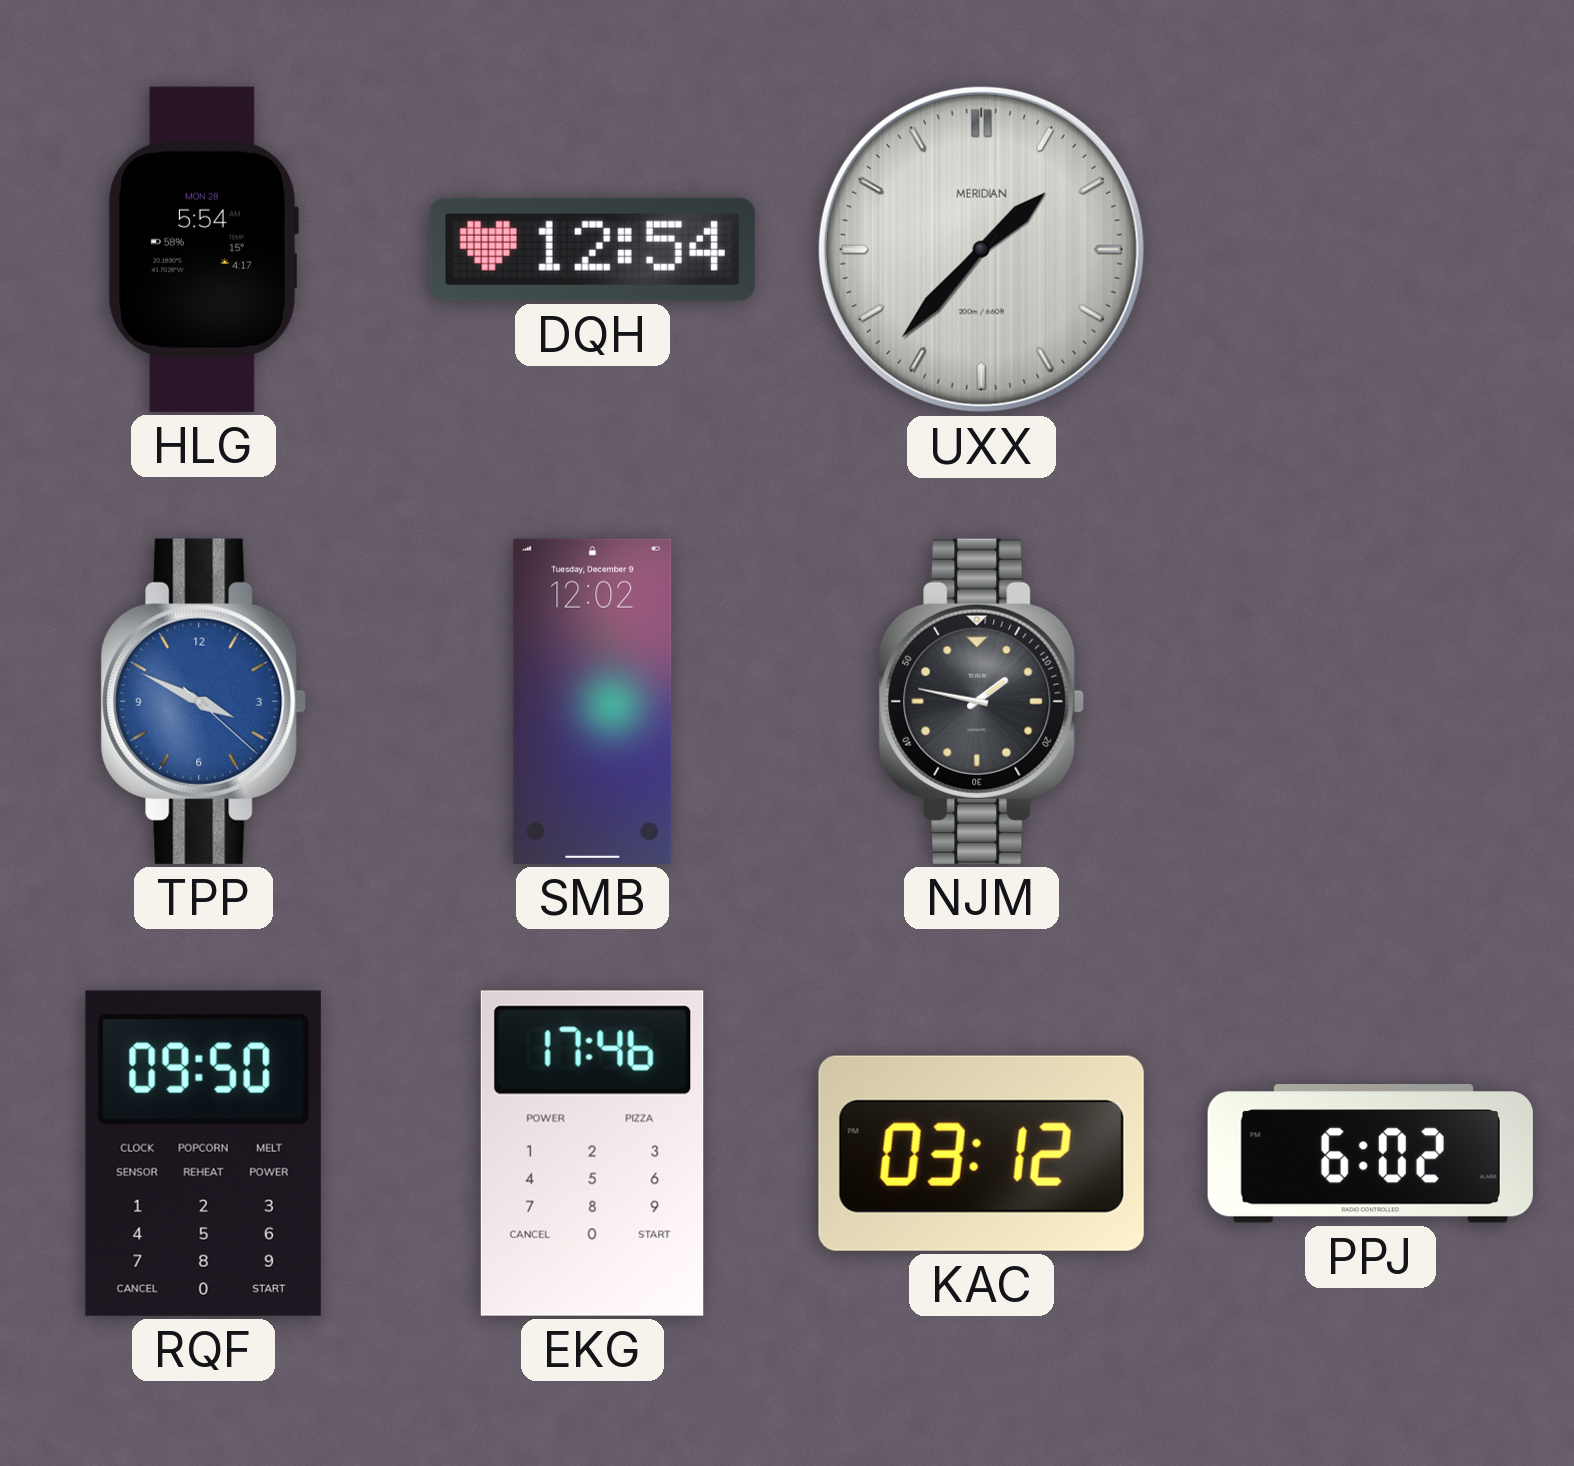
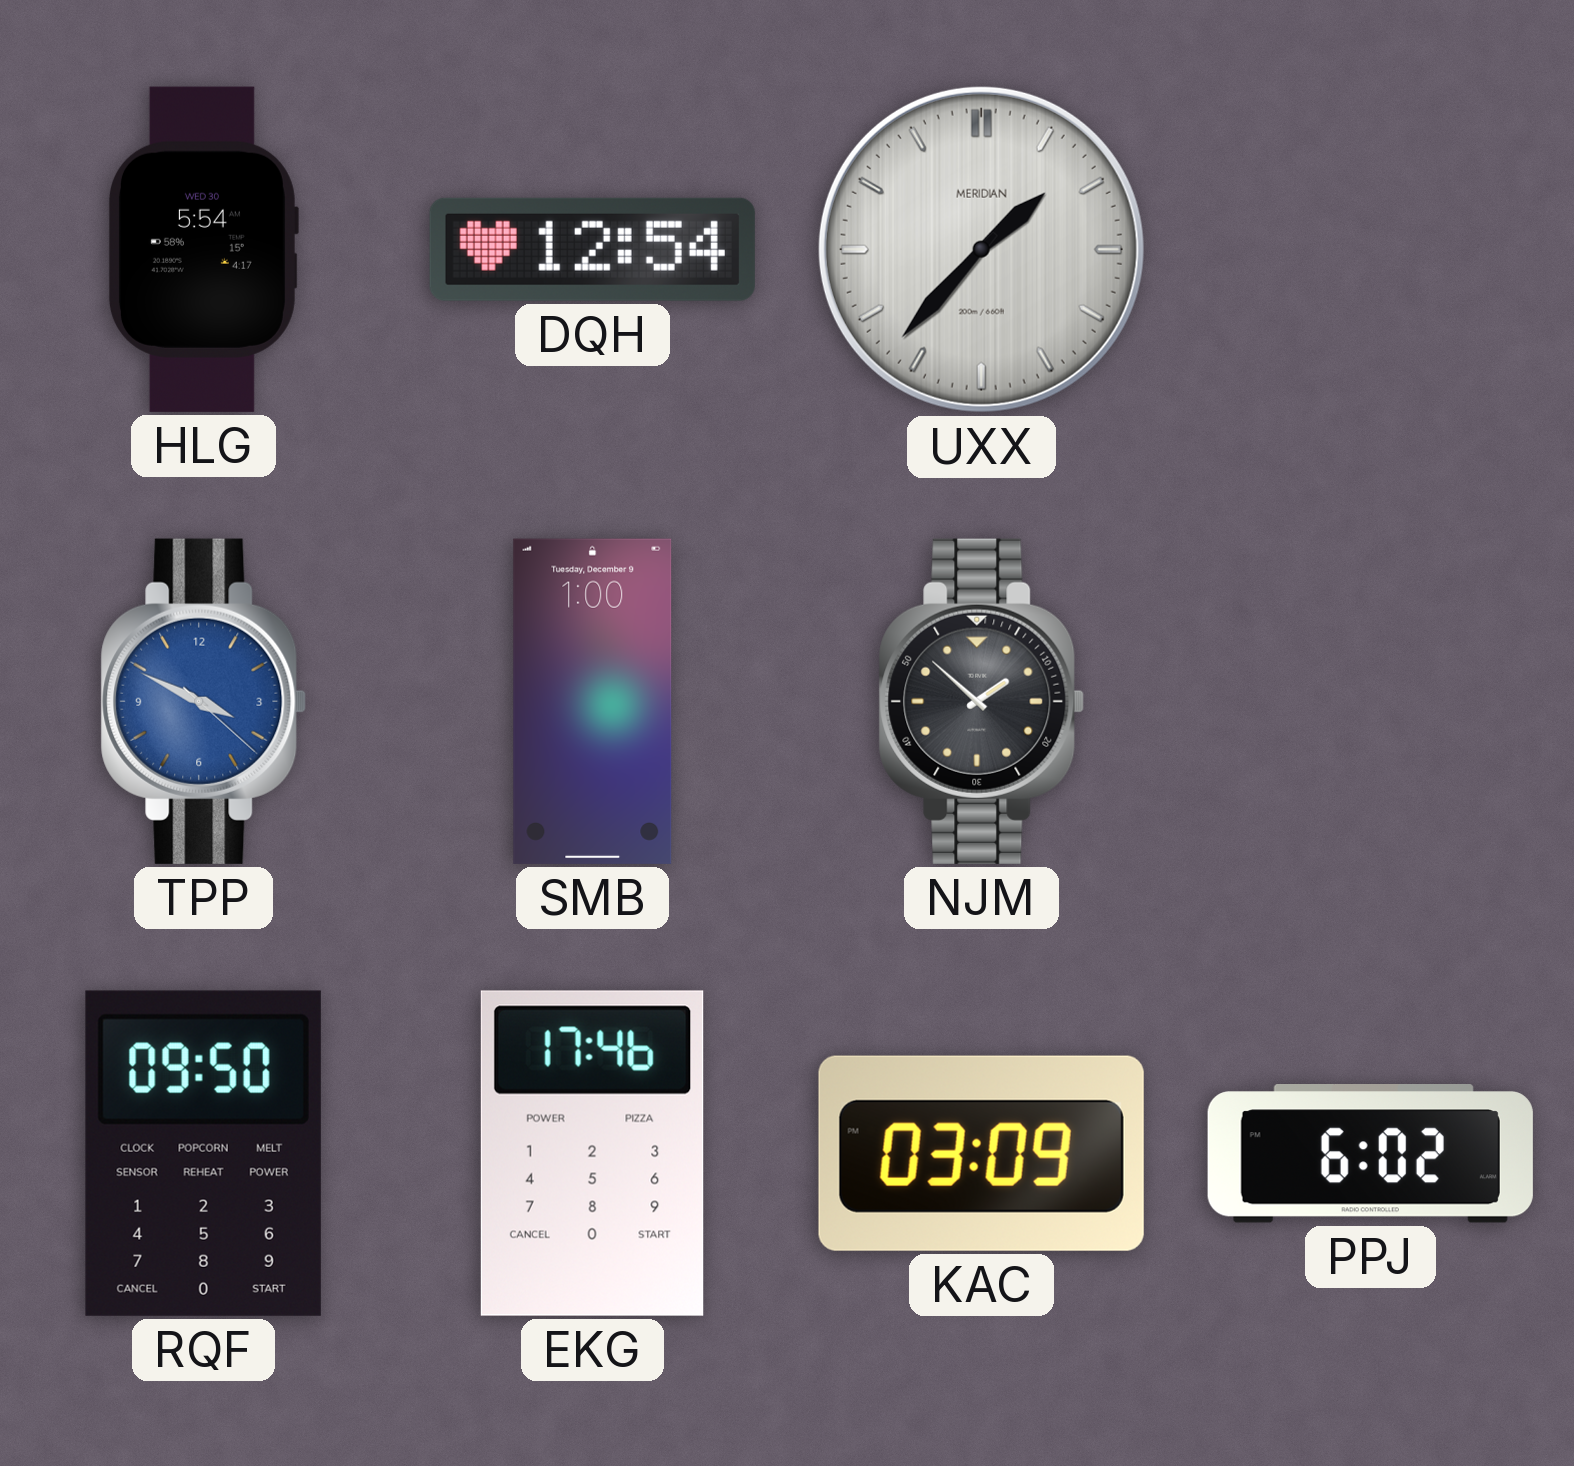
HLG date: MON 28 -> WED 30
SMB: 12:02 -> 1:00
NJM: 1:47 -> 1:52
KAC: 03:12 -> 03:09
